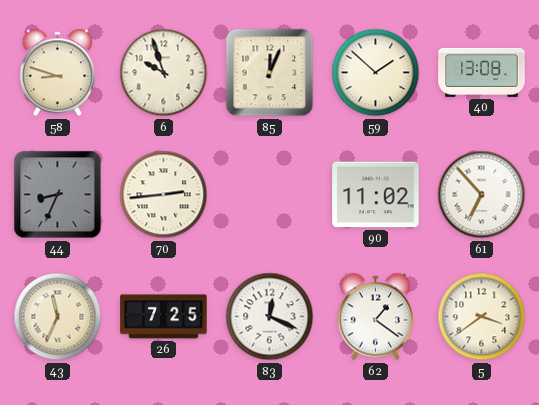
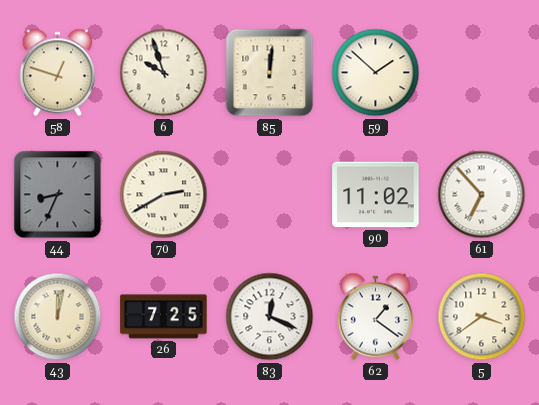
58: 8:48 -> 12:48
85: 12:04 -> 12:01
40: 13:08 -> none
70: 2:44 -> 2:40
43: 11:34 -> 12:02
